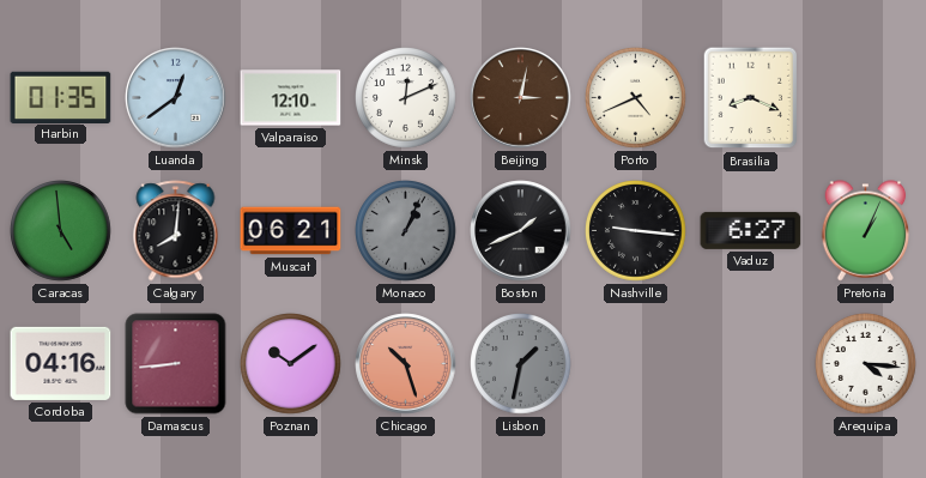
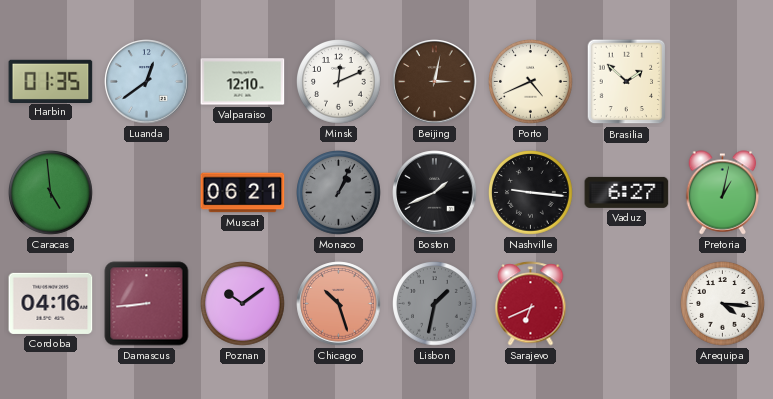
Brasilia: 8:19 -> 1:52
Calgary: 8:01 -> none
Pretoria: 1:04 -> 1:02
Sarajevo: none -> 6:41
